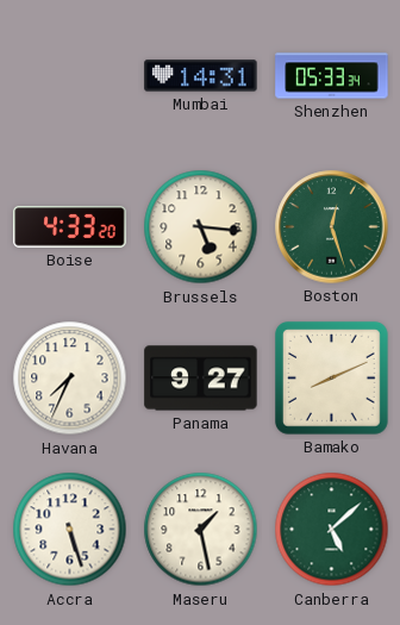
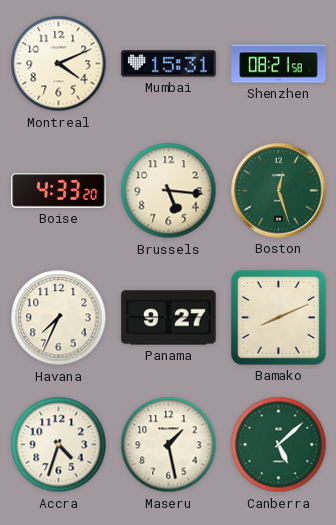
Montreal: none -> 4:11
Mumbai: 14:31 -> 15:31
Shenzhen: 05:33 -> 08:21
Accra: 5:27 -> 4:33
